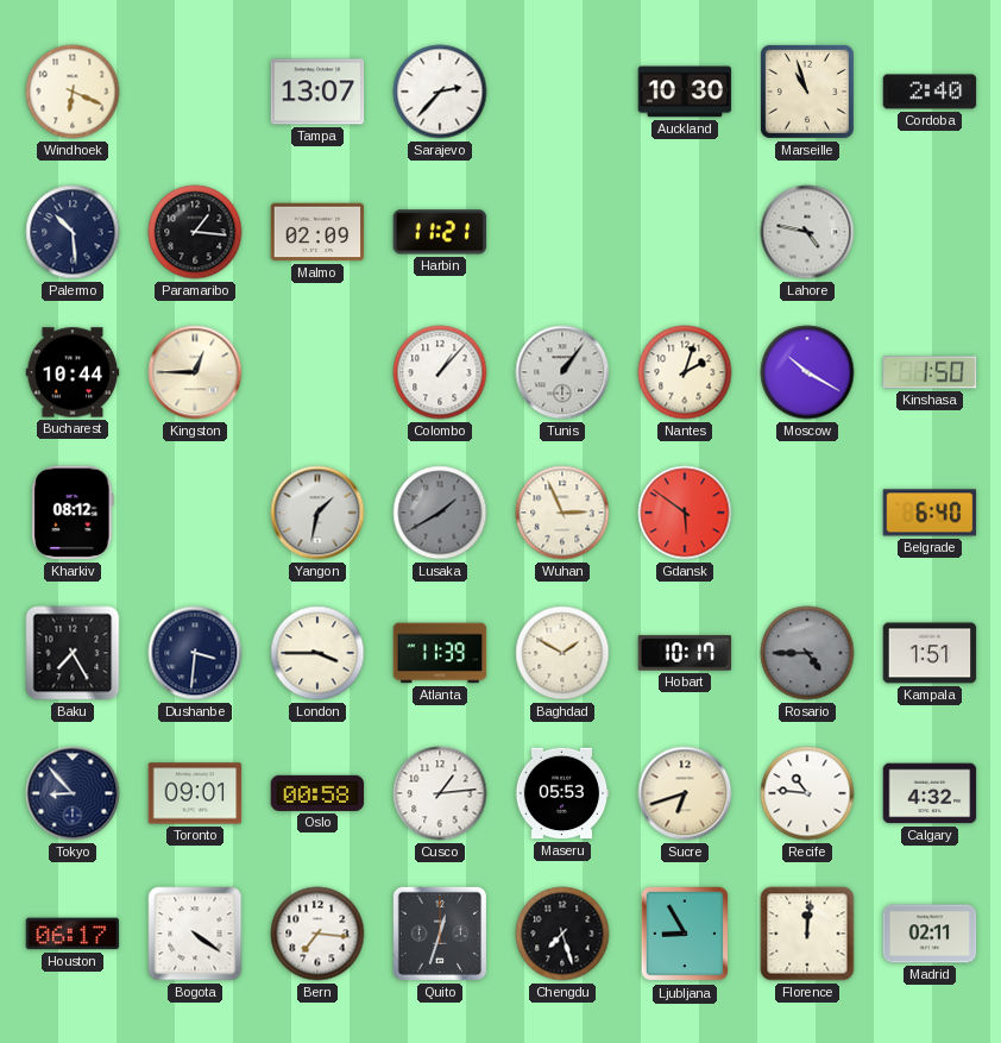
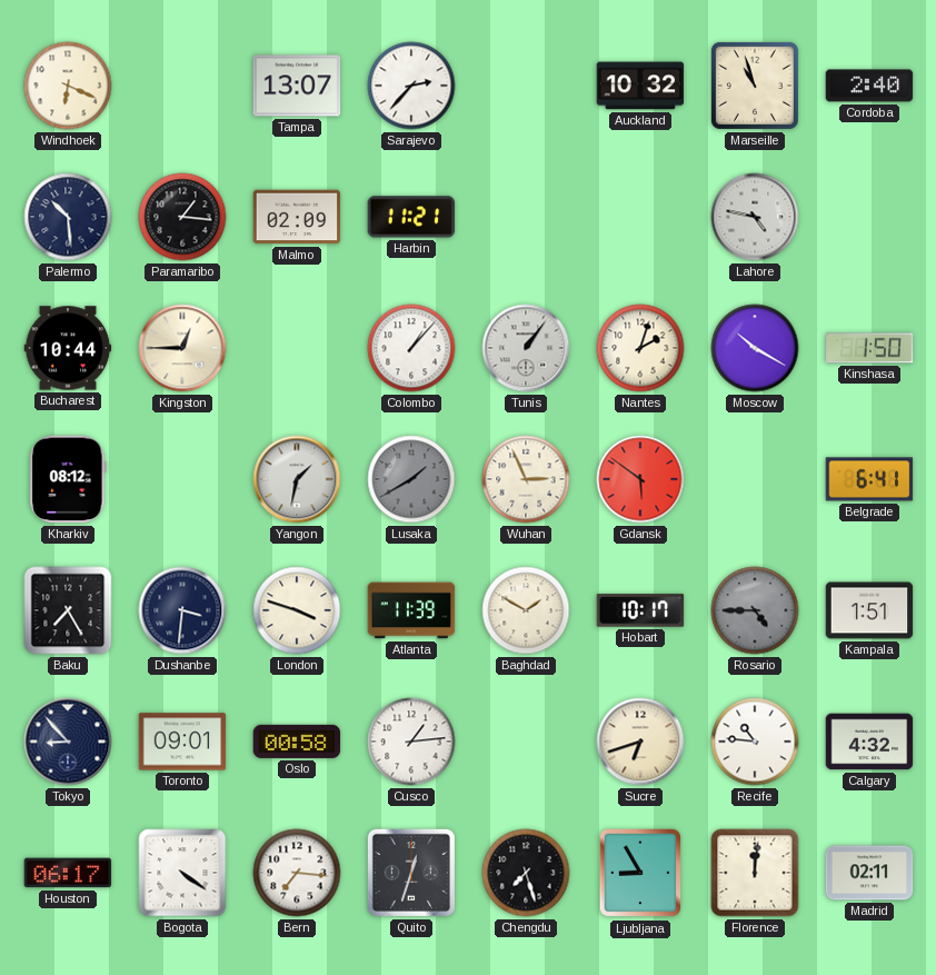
Auckland: 10:30 -> 10:32
Belgrade: 6:40 -> 6:41
London: 3:45 -> 3:48
Maseru: 05:53 -> none
